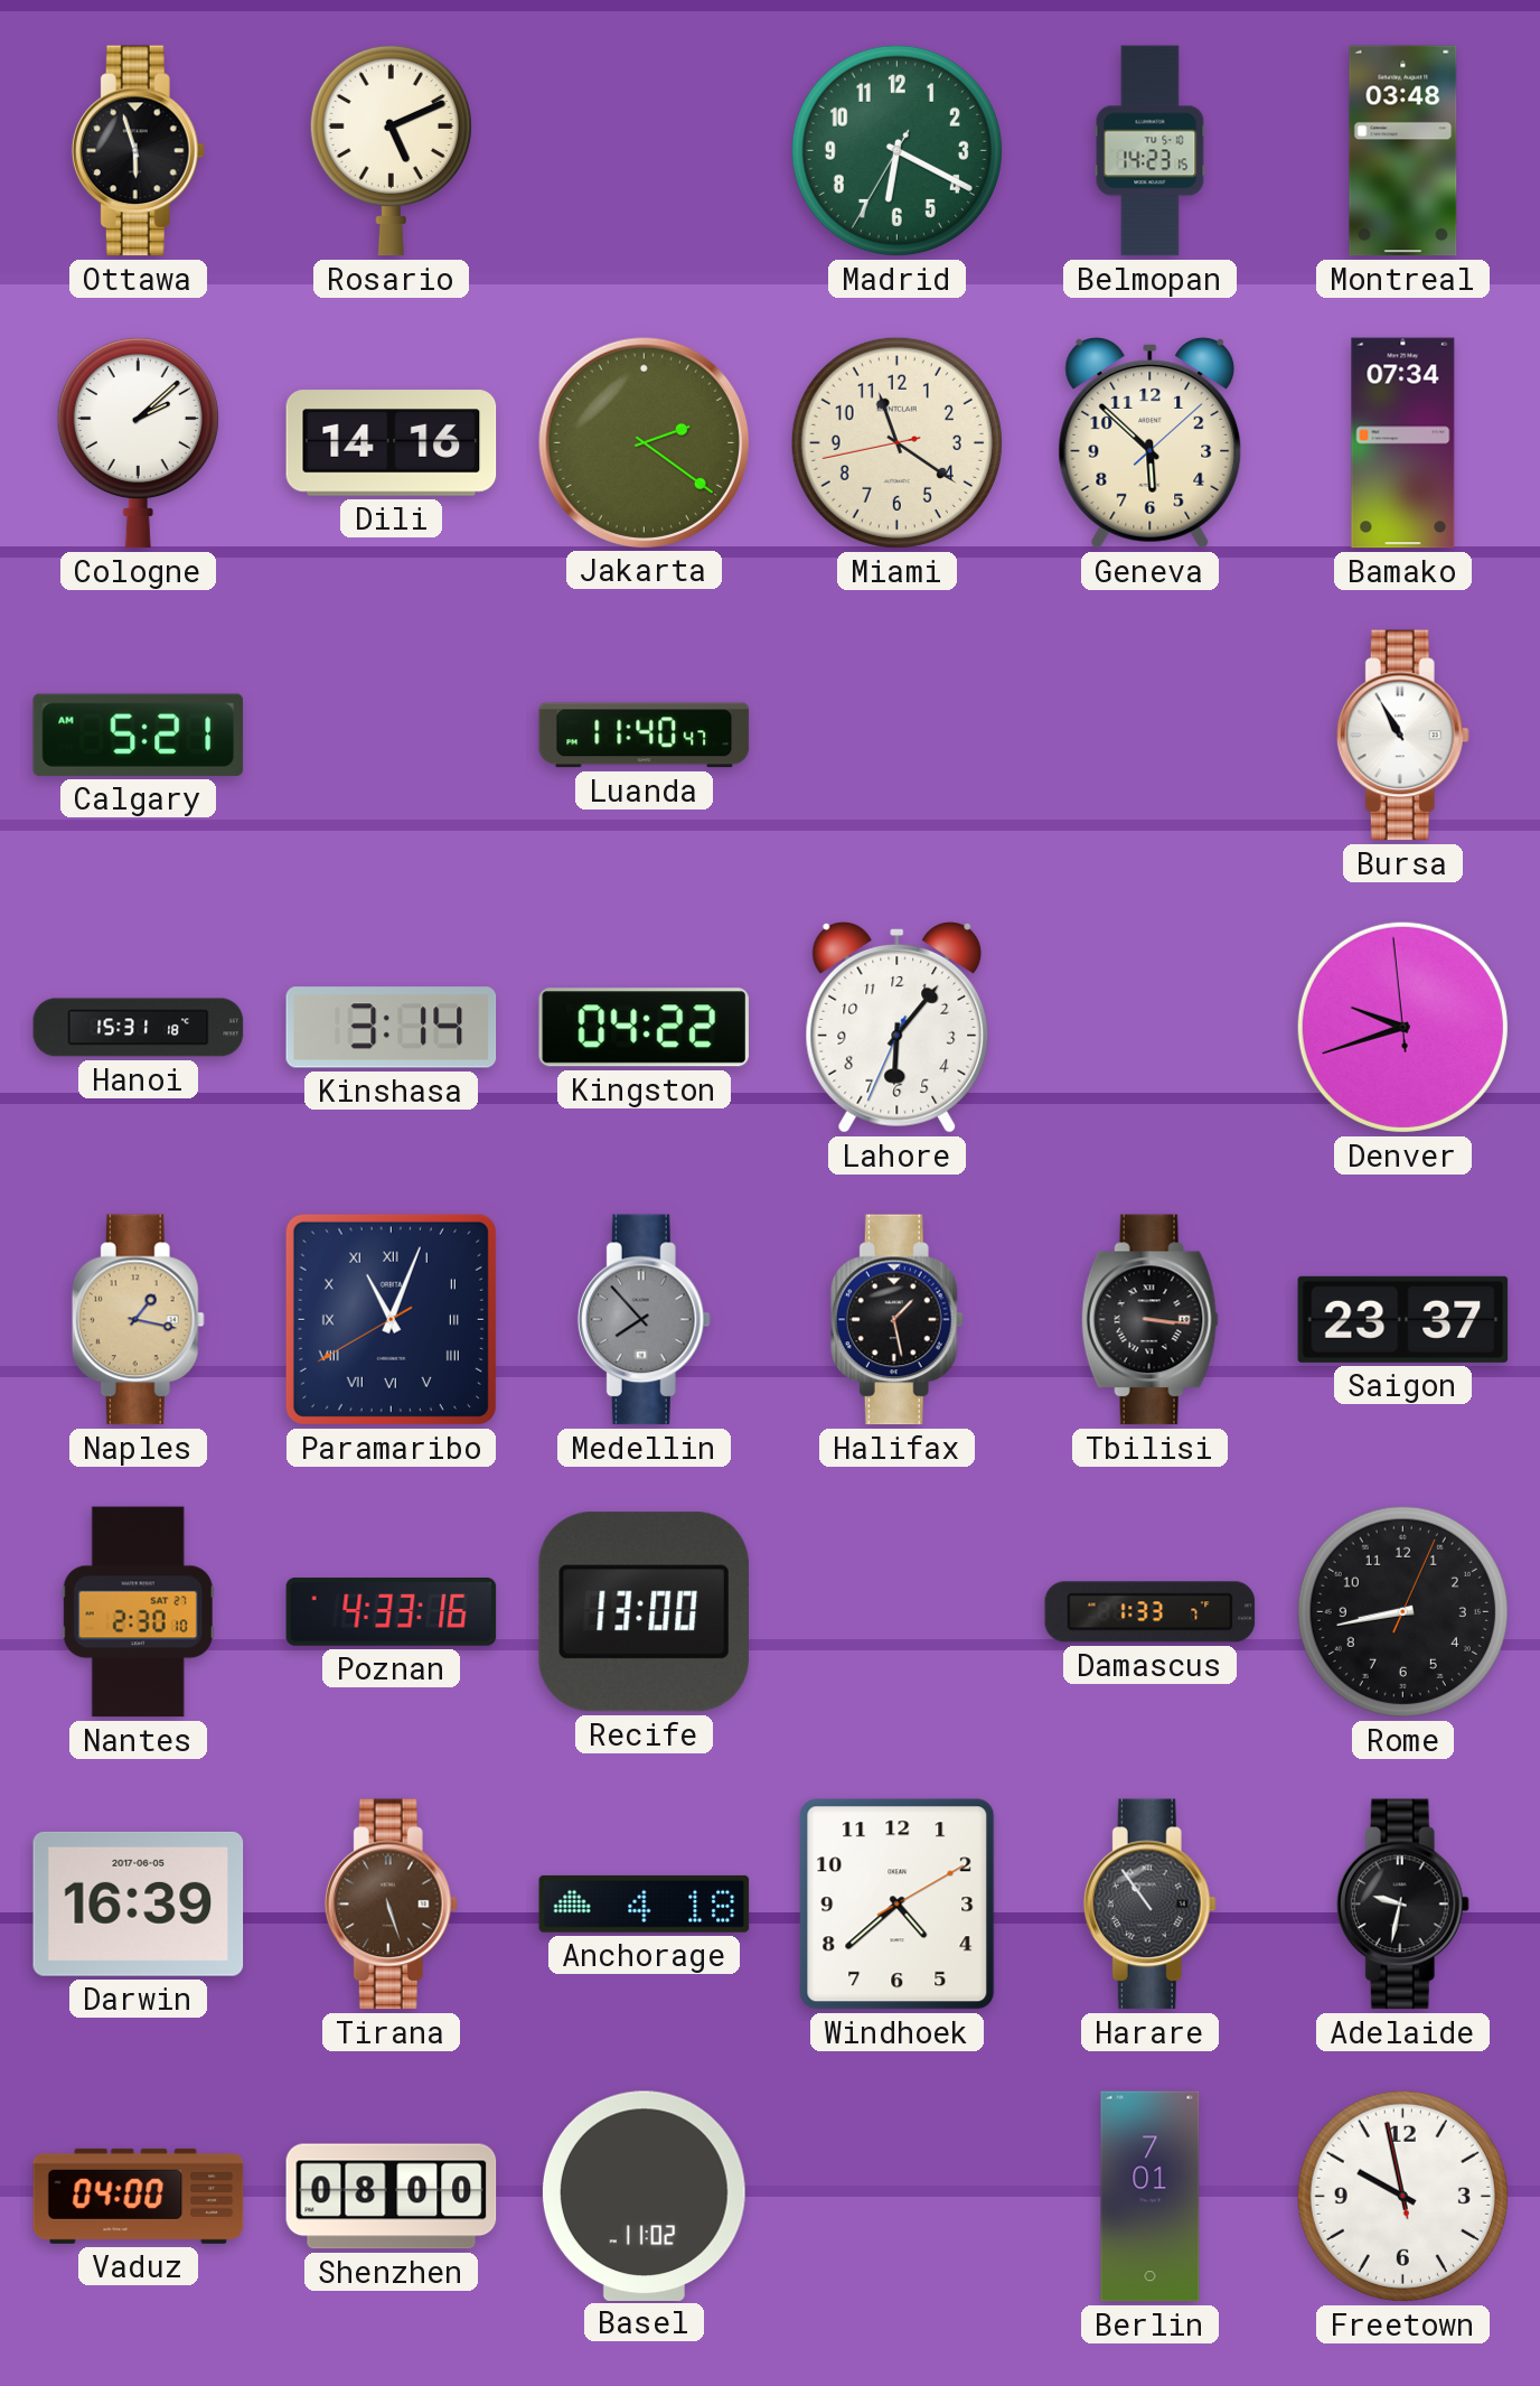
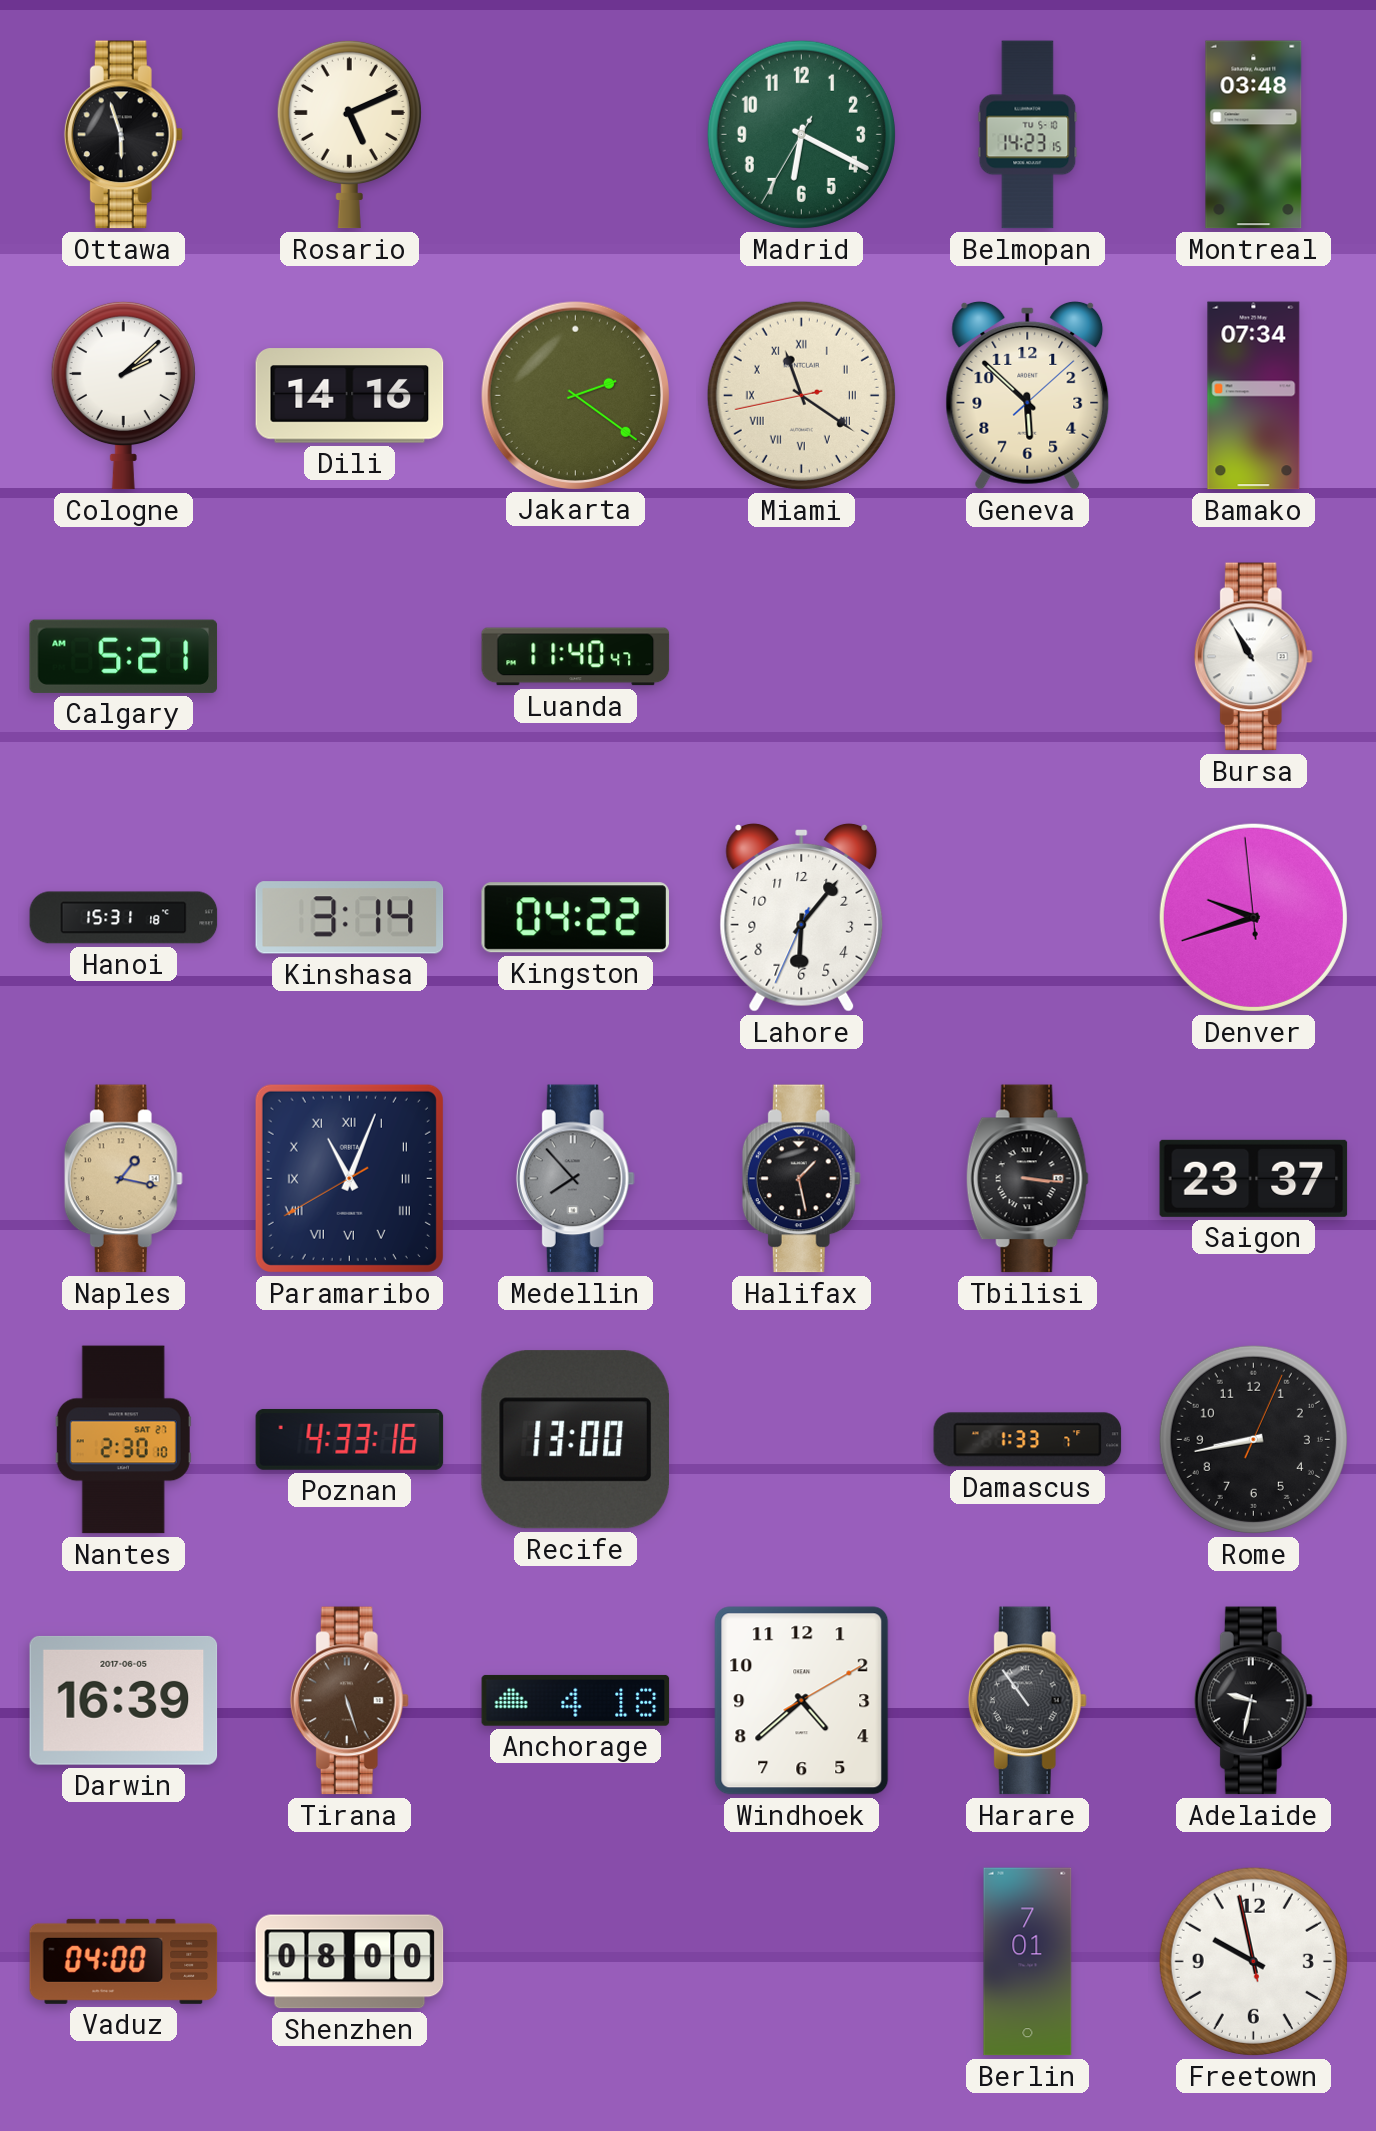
Miami numerals: Arabic -> Roman
Basel: 11:02 -> none
